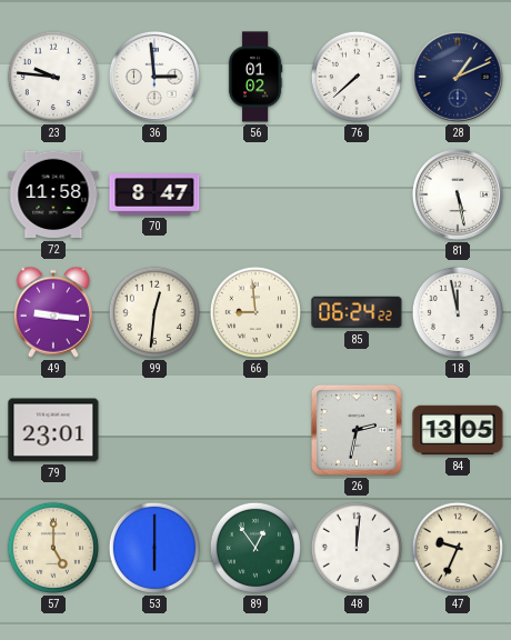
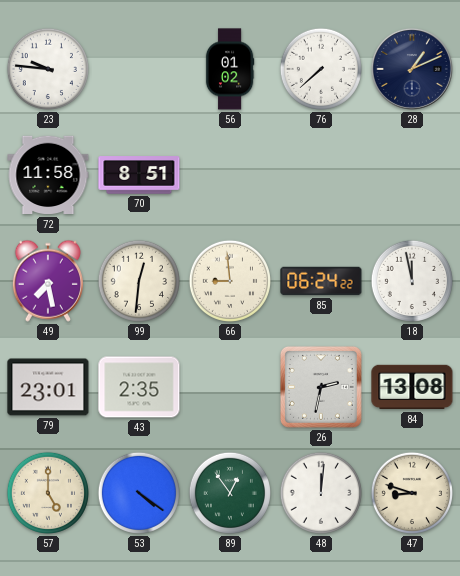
36: 2:59 -> none
70: 8:47 -> 8:51
81: 5:28 -> none
49: 9:16 -> 7:28
43: none -> 2:35
84: 13:05 -> 13:08
53: 6:00 -> 4:21
47: 9:34 -> 8:48
